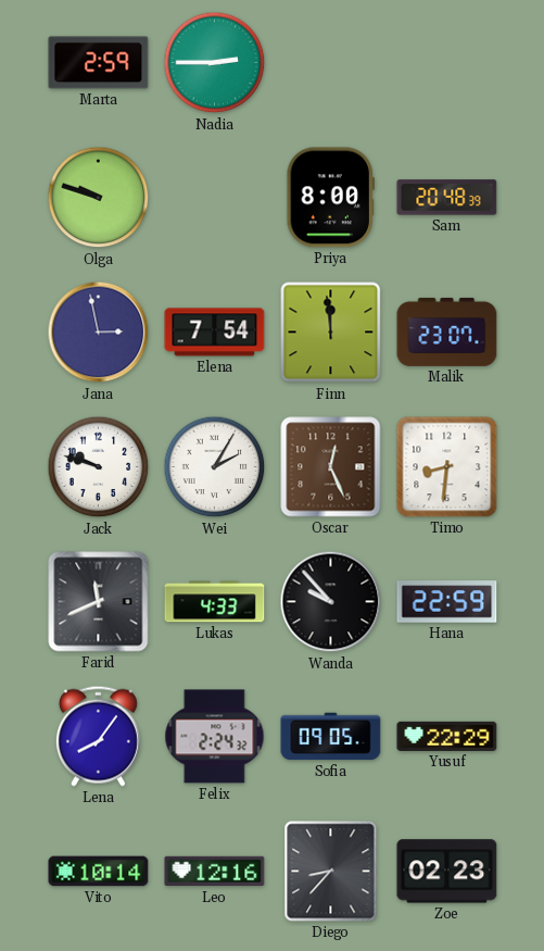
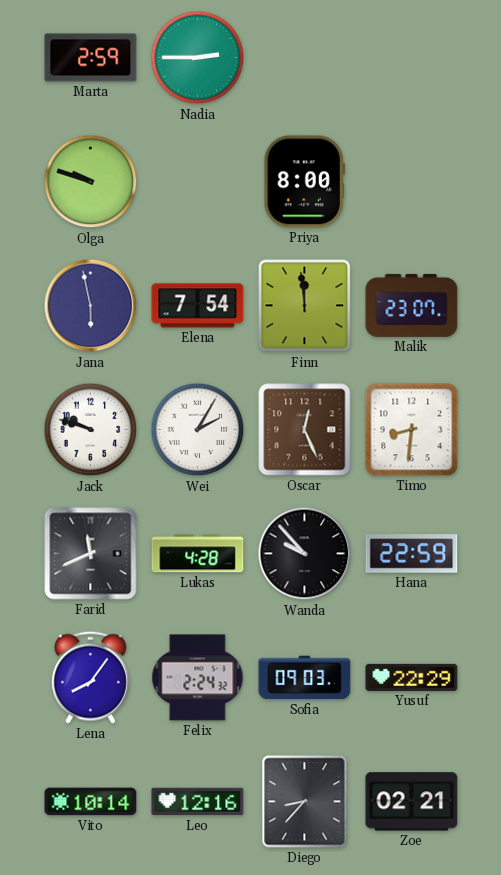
Sam: 20:48 -> none
Jana: 2:58 -> 5:58
Lukas: 4:33 -> 4:28
Sofia: 09:05 -> 09:03
Zoe: 02:23 -> 02:21
